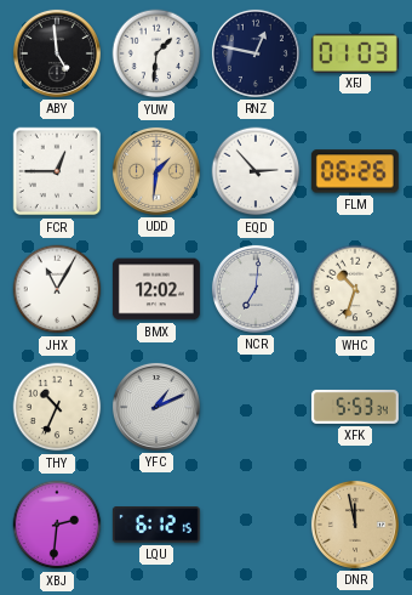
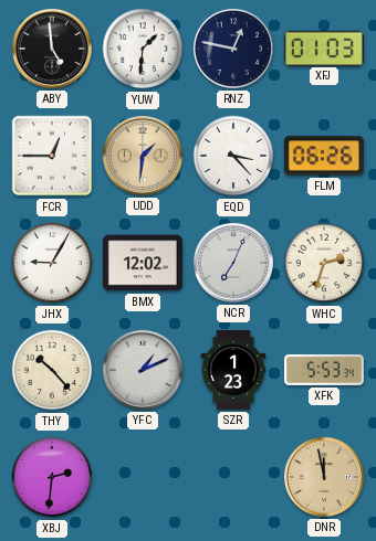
EQD: 2:53 -> 3:23
JHX: 11:05 -> 9:05
NCR: 7:01 -> 7:04
WHC: 10:33 -> 2:33
THY: 10:34 -> 10:23
SZR: none -> 1:23
LQU: 6:12 -> none
